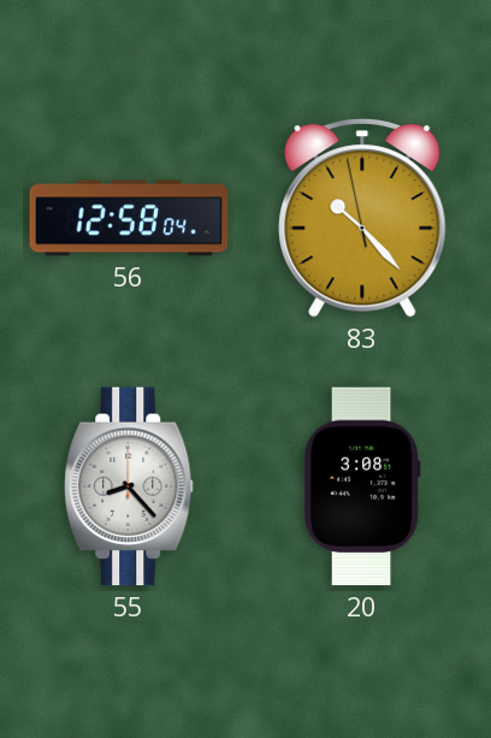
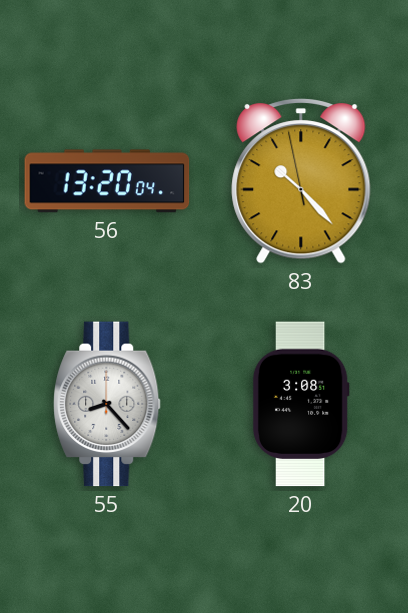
56: 12:58 -> 13:20
